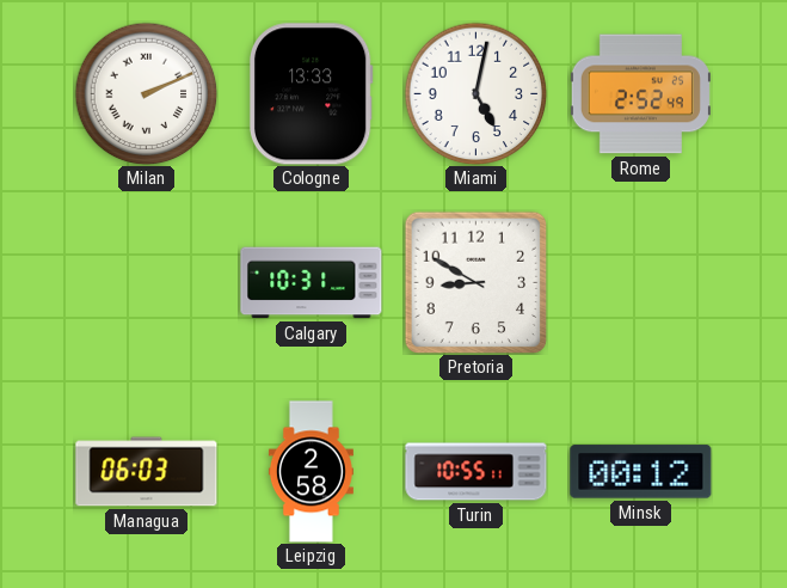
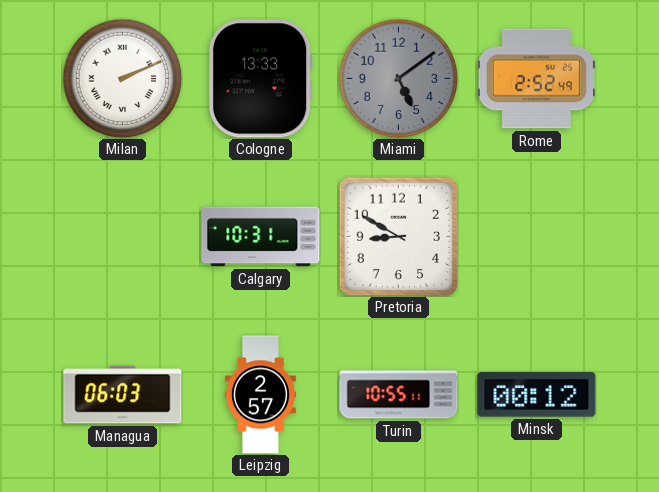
Miami: 5:02 -> 5:09
Miami dial: white -> grey
Leipzig: 2:58 -> 2:57
